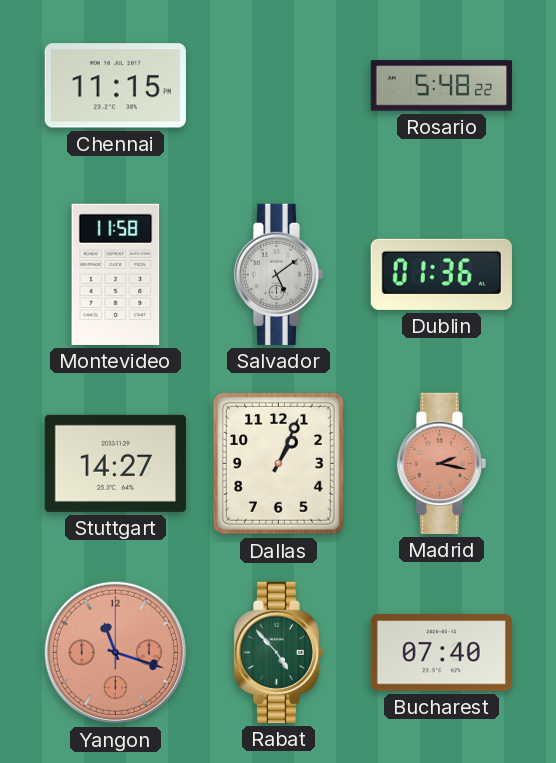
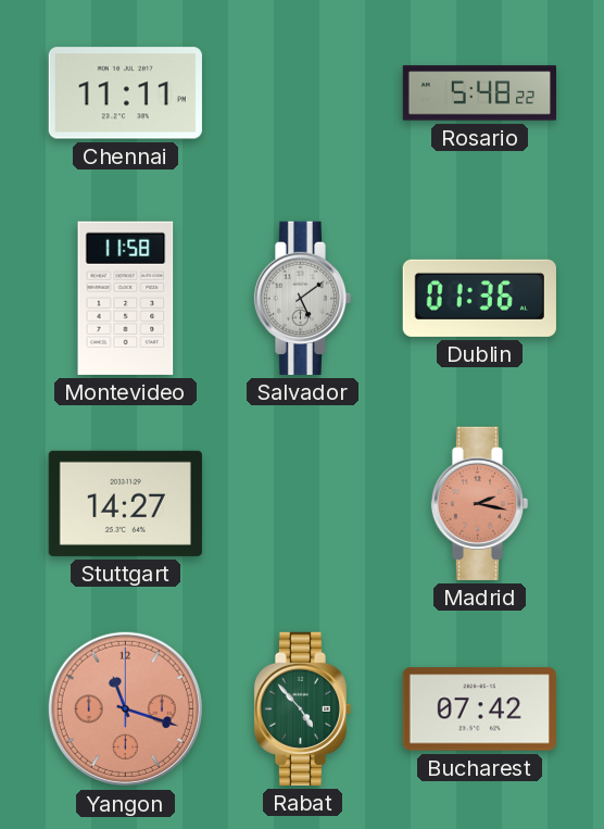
Chennai: 11:15 -> 11:11
Dallas: 1:04 -> none
Bucharest: 07:40 -> 07:42
